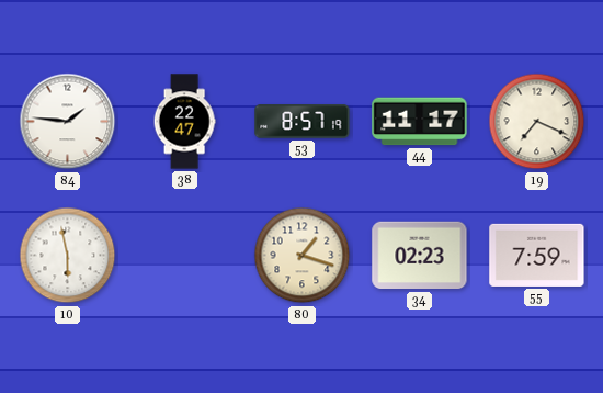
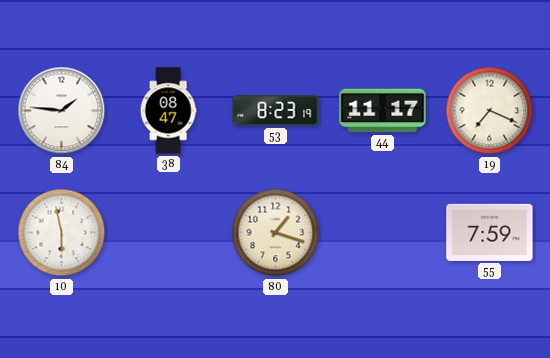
38: 22:47 -> 08:47
53: 8:57 -> 8:23
34: 02:23 -> none
